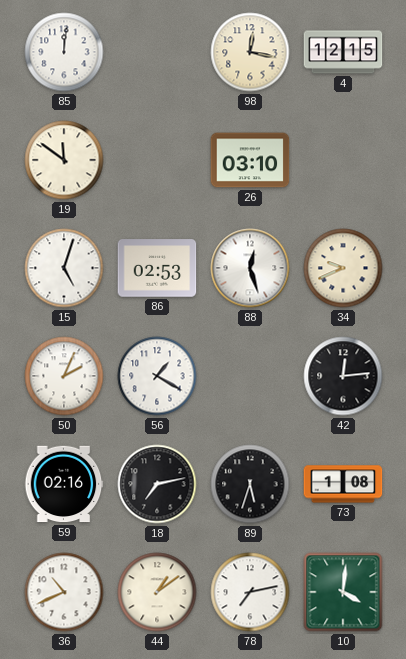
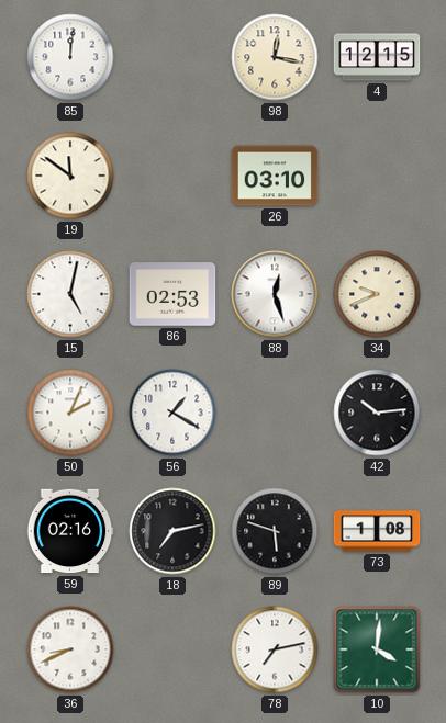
15: 5:03 -> 5:02
42: 12:14 -> 10:14
89: 5:33 -> 5:48
36: 10:41 -> 8:41
44: 1:09 -> none
